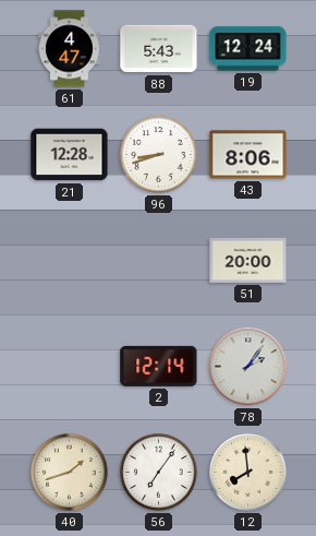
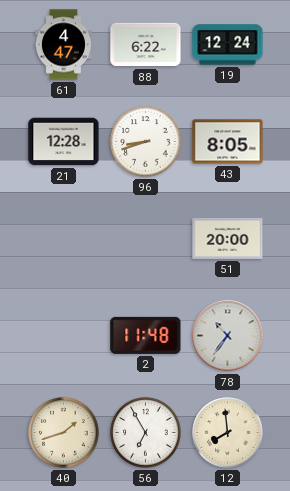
88: 5:43 -> 6:22
43: 8:06 -> 8:05
2: 12:14 -> 11:48
78: 2:06 -> 10:36
56: 7:06 -> 6:55
